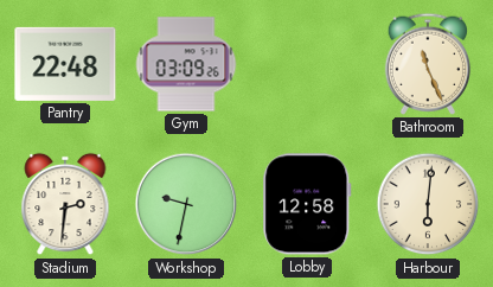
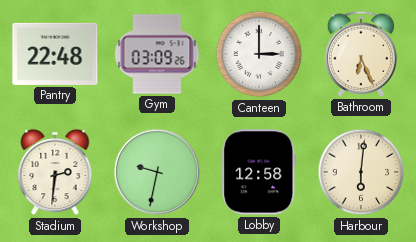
Canteen: none -> 3:00
Bathroom: 11:26 -> 6:26
